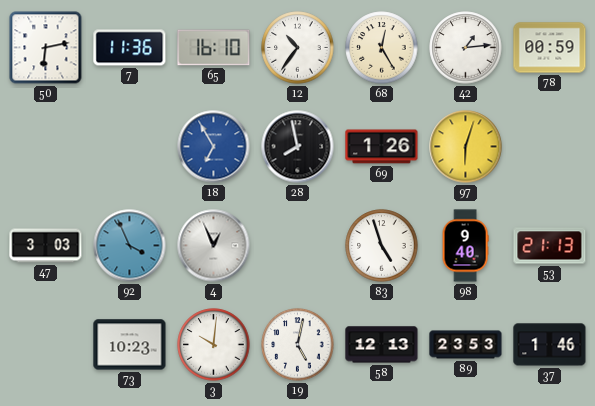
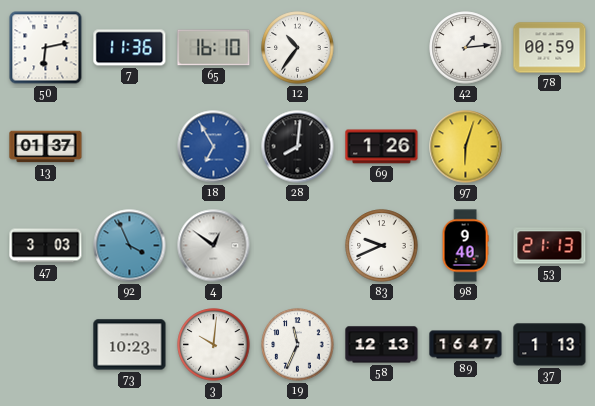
68: 12:25 -> none
13: none -> 01:37
28: 7:58 -> 8:01
4: 12:56 -> 12:51
83: 4:57 -> 9:41
19: 5:02 -> 11:34
89: 23:53 -> 16:47
37: 1:46 -> 1:13
